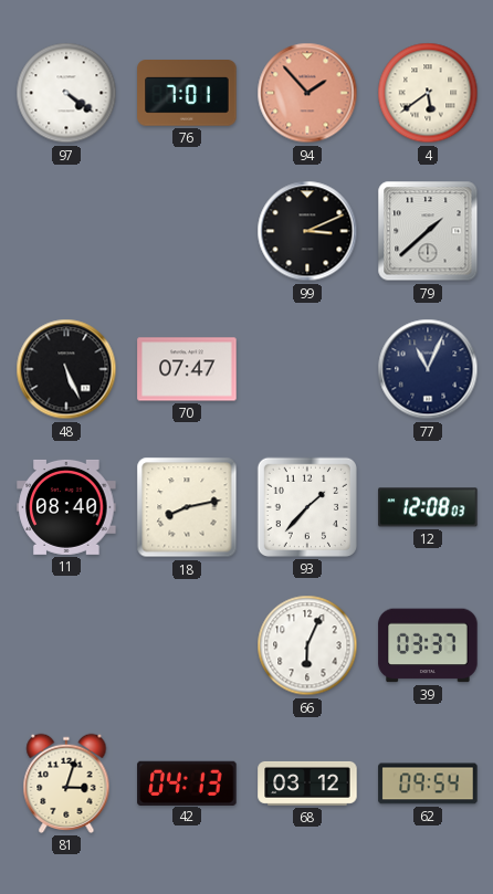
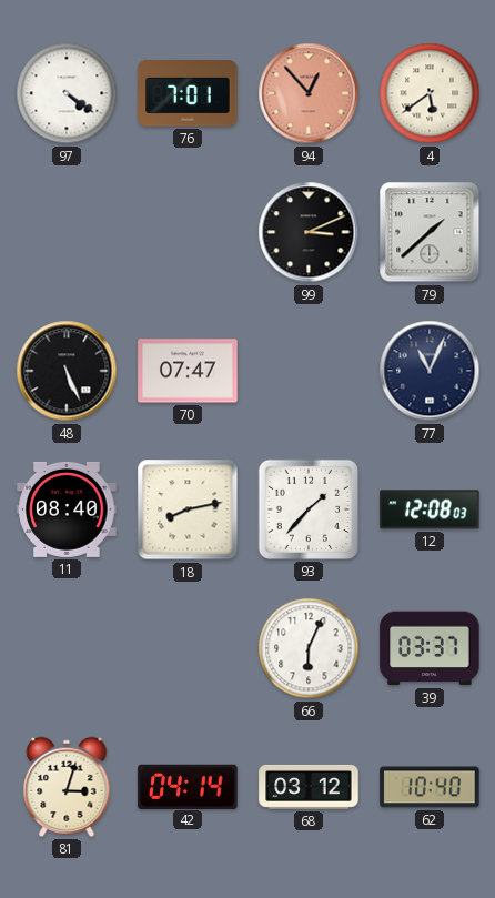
94: 1:53 -> 12:53
42: 04:13 -> 04:14
62: 09:54 -> 10:40
